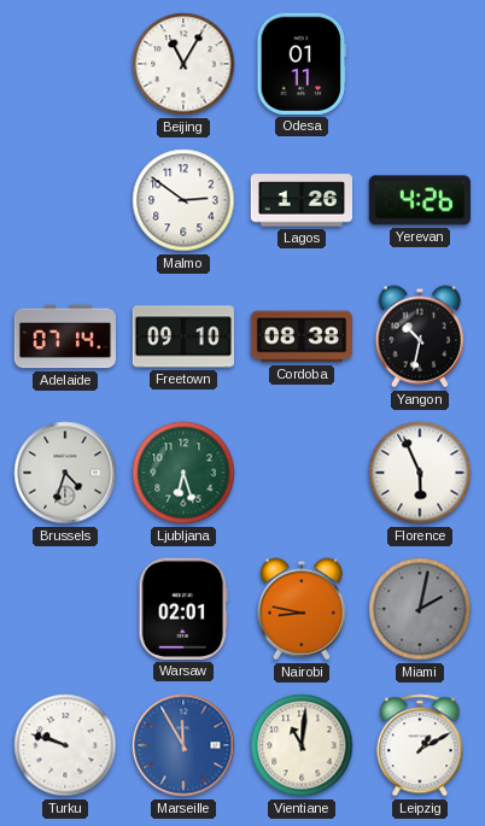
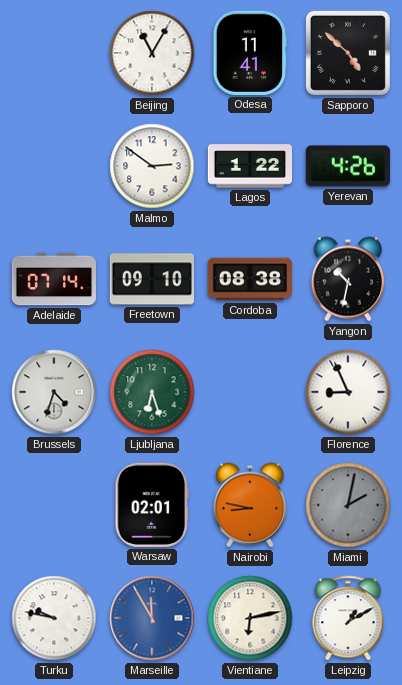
Odesa: 01:11 -> 11:41
Sapporo: none -> 4:52
Lagos: 1:26 -> 1:22
Florence: 5:56 -> 8:56
Turku: 9:48 -> 9:47
Vientiane: 11:01 -> 6:13
